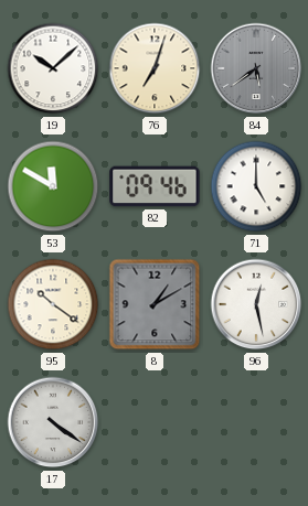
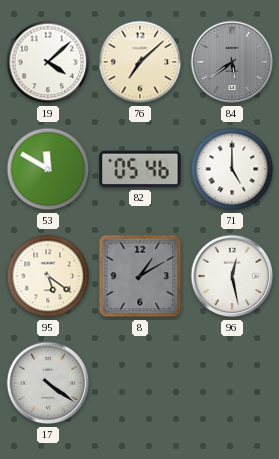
19: 10:08 -> 4:08
76: 7:03 -> 7:08
82: 09:46 -> 05:46
95: 10:21 -> 5:21
